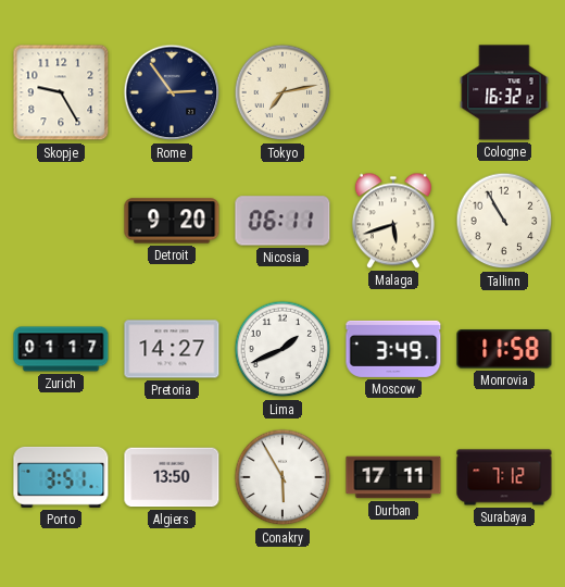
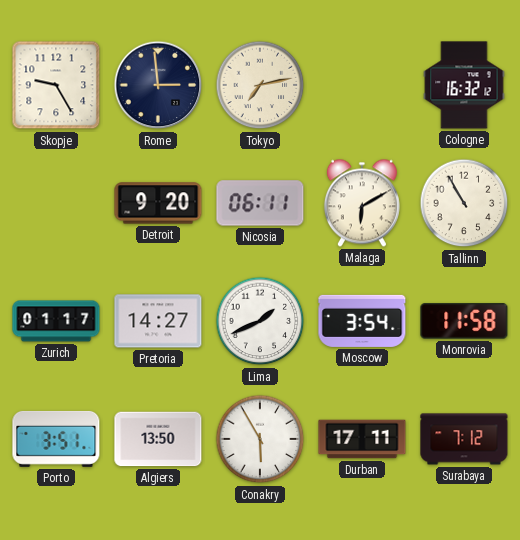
Rome: 2:54 -> 2:59
Malaga: 5:42 -> 6:10
Moscow: 3:49 -> 3:54
